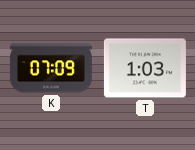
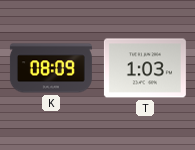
K: 07:09 -> 08:09
